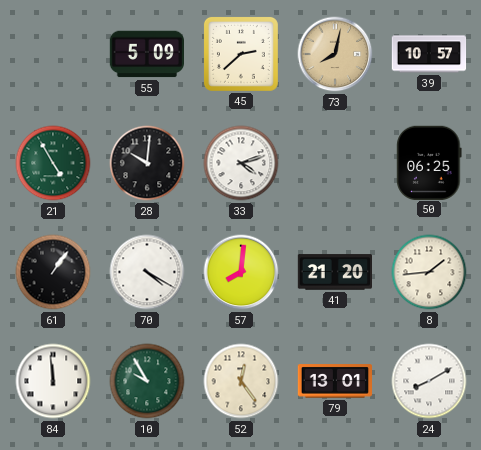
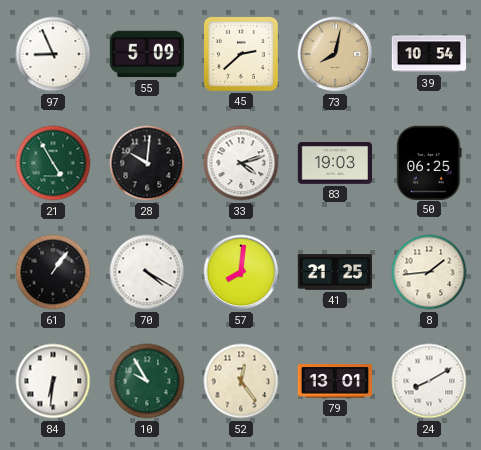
97: none -> 8:56
39: 10:57 -> 10:54
83: none -> 19:03
41: 21:20 -> 21:25
84: 11:59 -> 6:31
